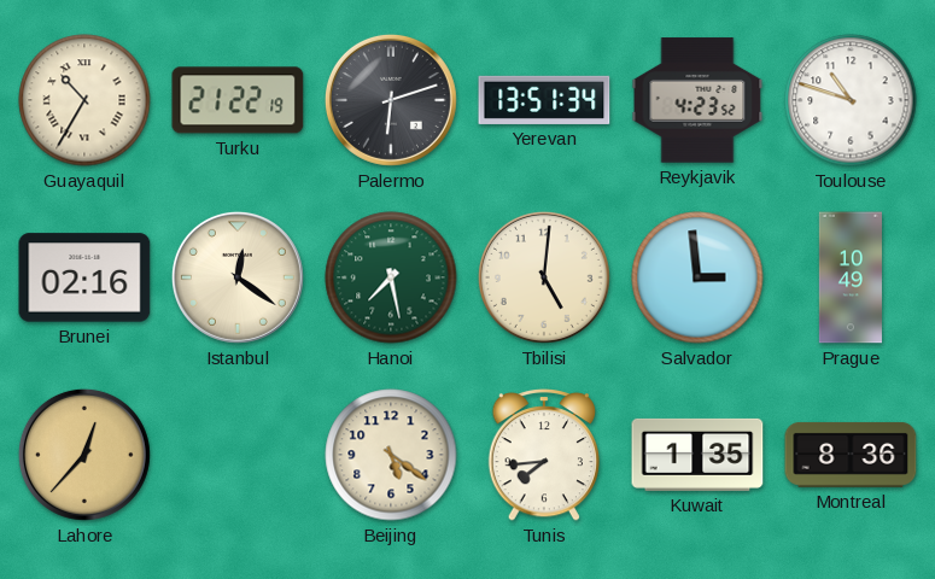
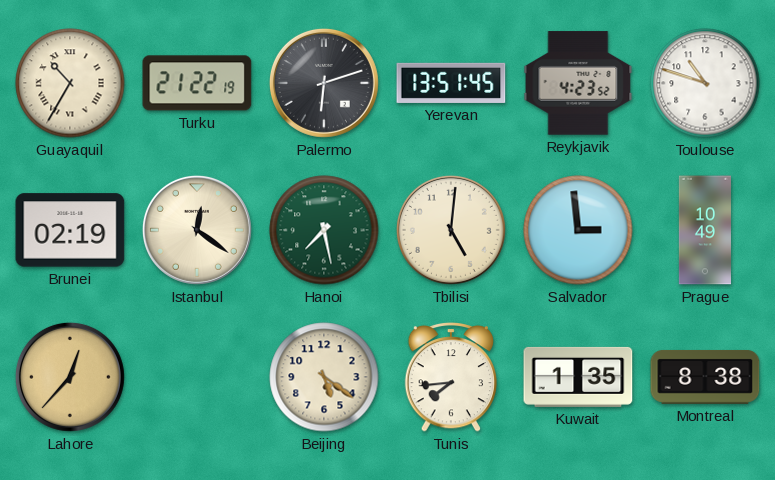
Yerevan: 13:51:34 -> 13:51:45
Brunei: 02:16 -> 02:19
Montreal: 8:36 -> 8:38
